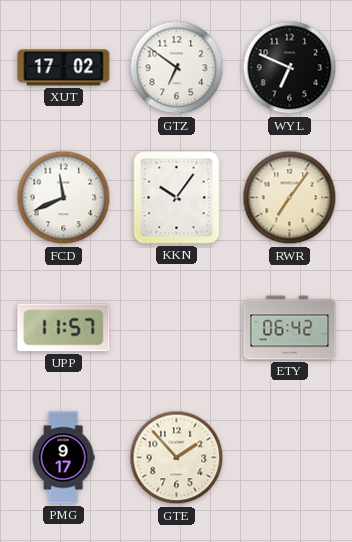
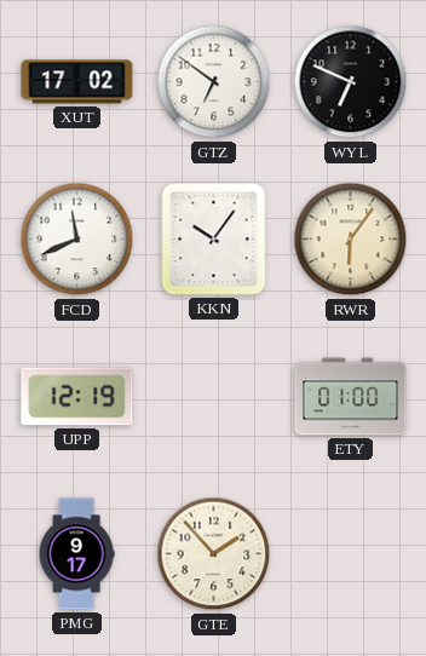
RWR: 7:06 -> 6:06
UPP: 11:57 -> 12:19
ETY: 06:42 -> 01:00
